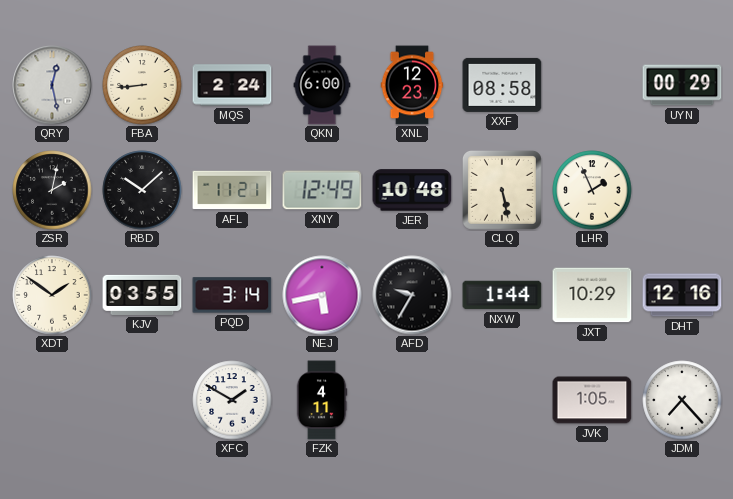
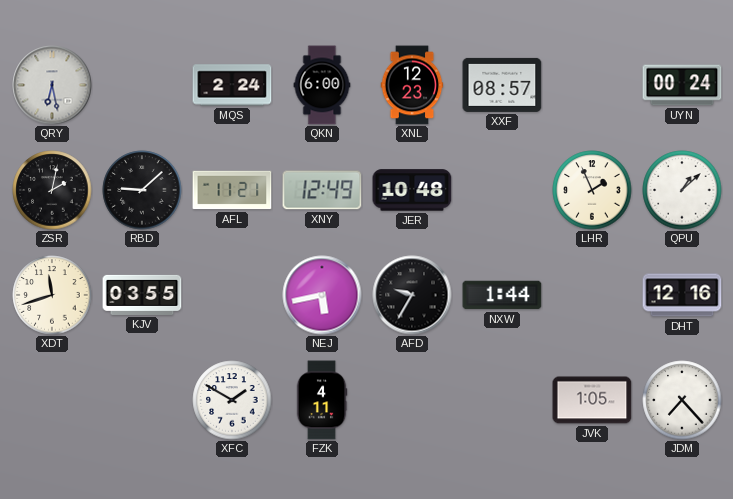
QRY: 12:28 -> 6:28
FBA: 8:44 -> none
XXF: 08:58 -> 08:57
UYN: 00:29 -> 00:24
RBD: 10:08 -> 9:08
CLQ: 5:28 -> none
QPU: none -> 1:08
XDT: 1:51 -> 11:42
PQD: 3:14 -> none
JXT: 10:29 -> none
